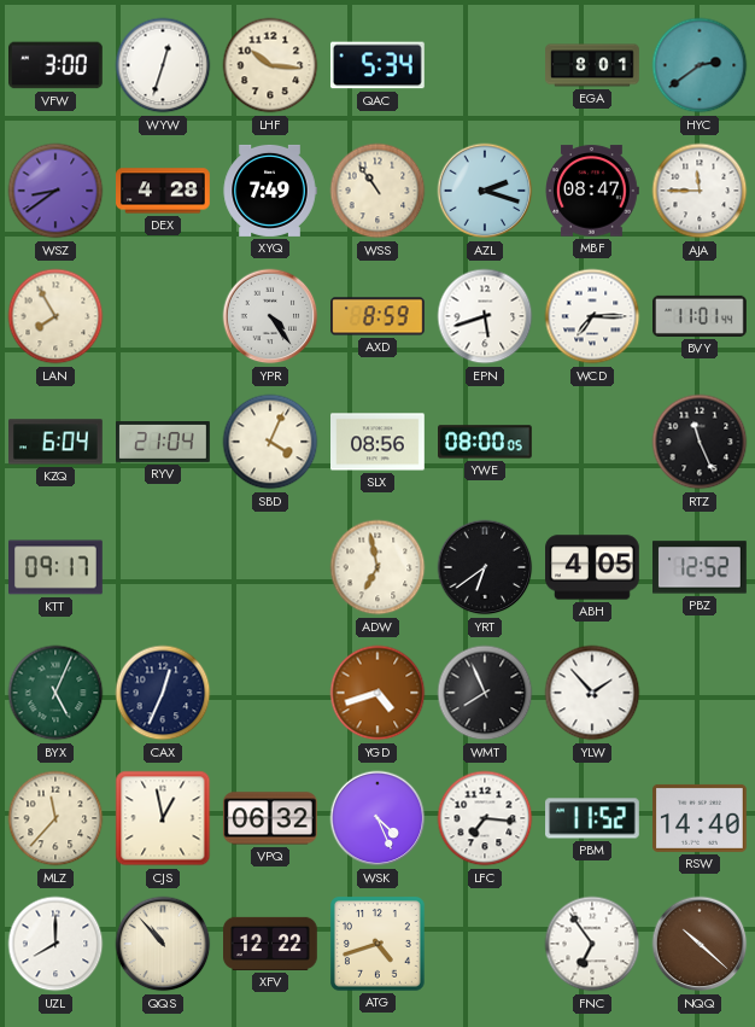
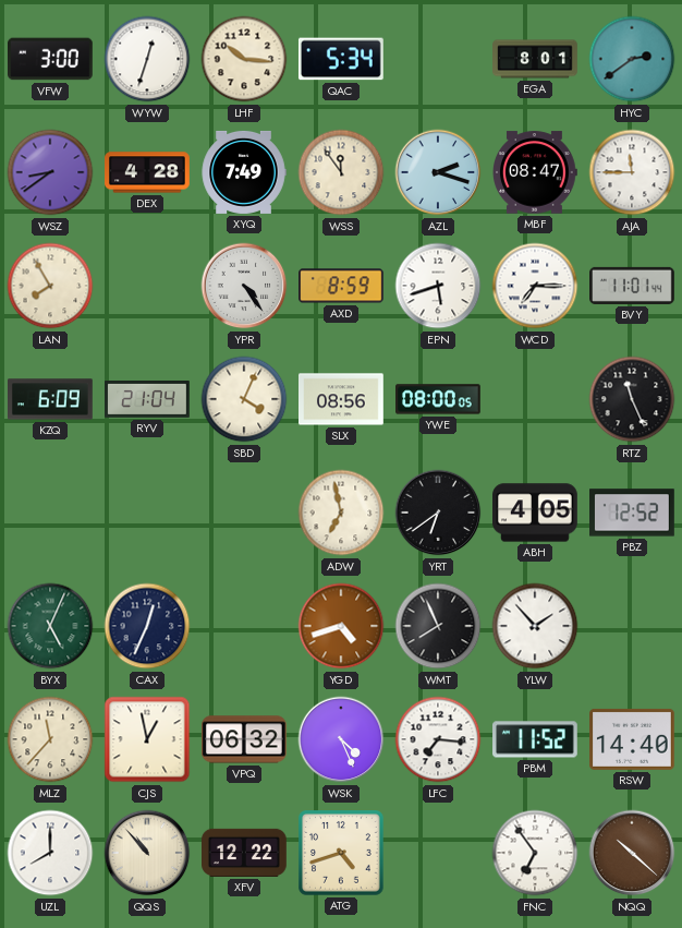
WSS: 10:54 -> 11:54
KZQ: 6:04 -> 6:09
KTT: 09:17 -> none
